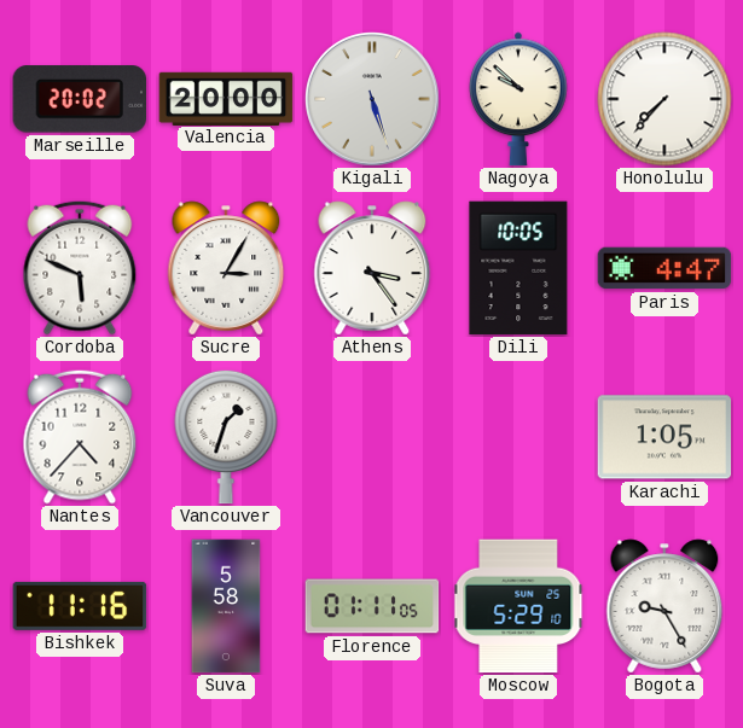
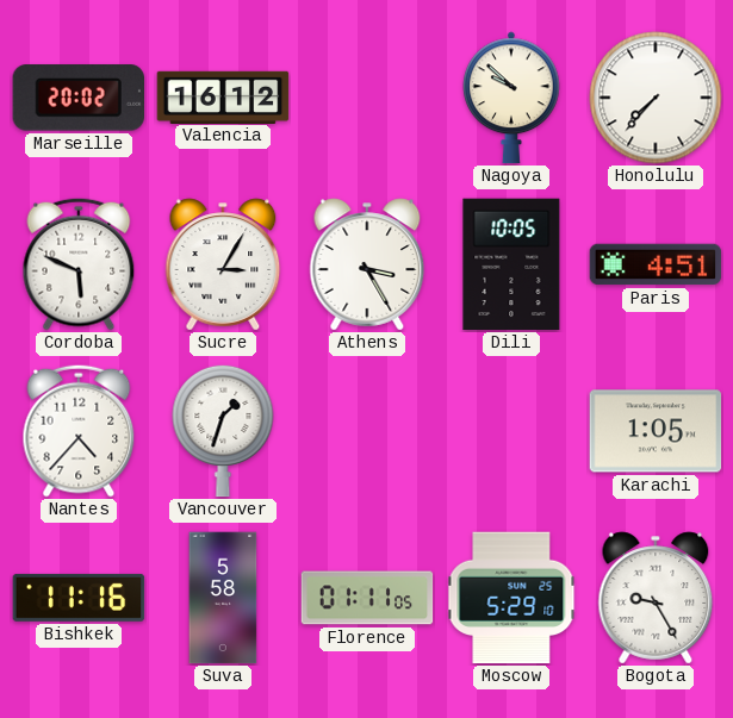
Valencia: 20:00 -> 16:12
Kigali: 5:27 -> none
Athens: 3:24 -> 3:25
Paris: 4:47 -> 4:51
